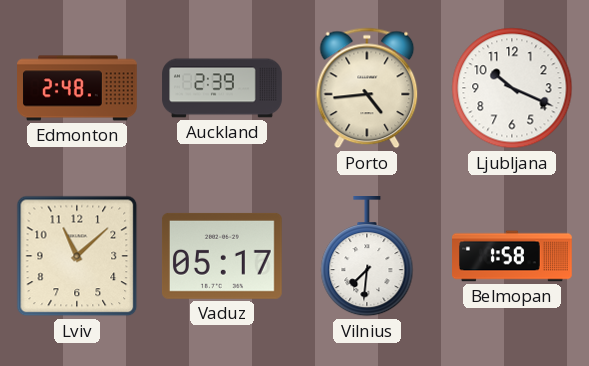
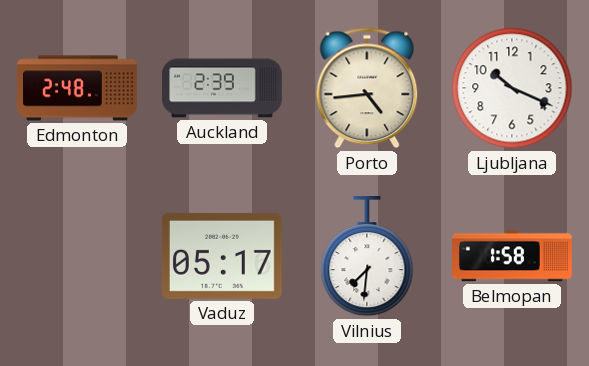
Lviv: 11:08 -> none
